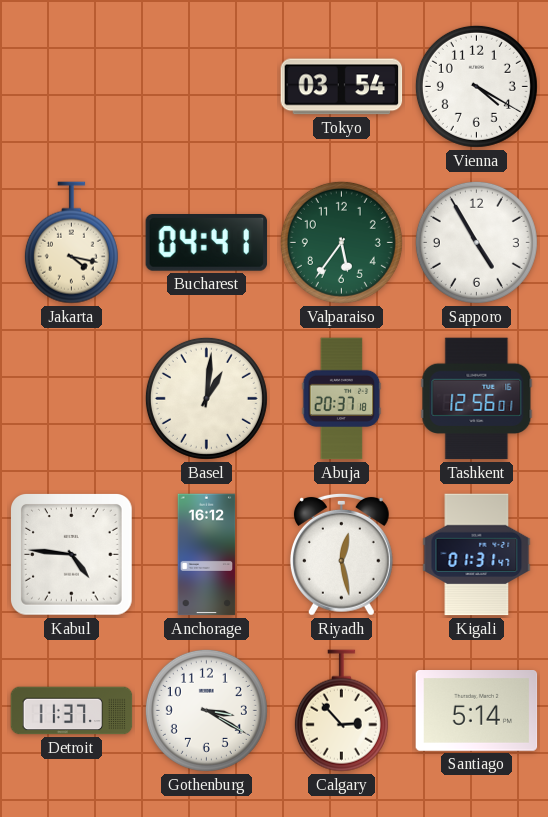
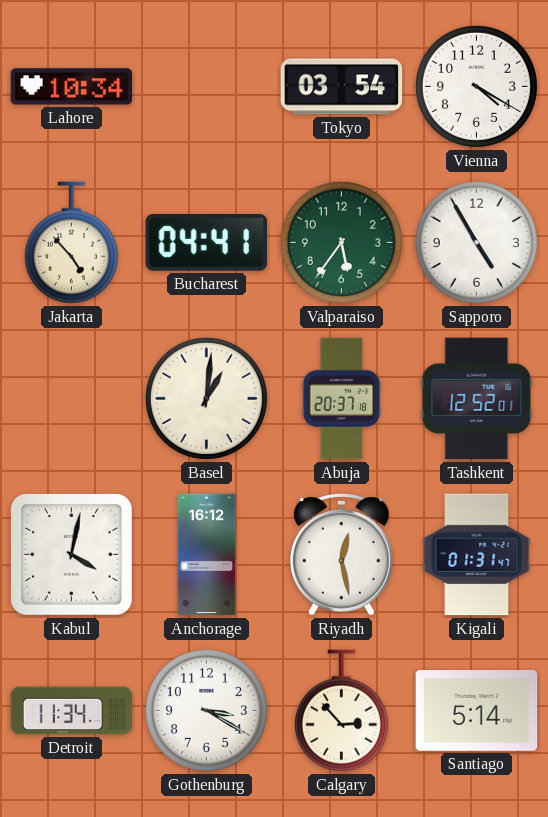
Lahore: none -> 10:34
Jakarta: 4:17 -> 4:53
Tashkent: 12:56 -> 12:52
Kabul: 4:46 -> 4:02
Detroit: 11:37 -> 11:34
